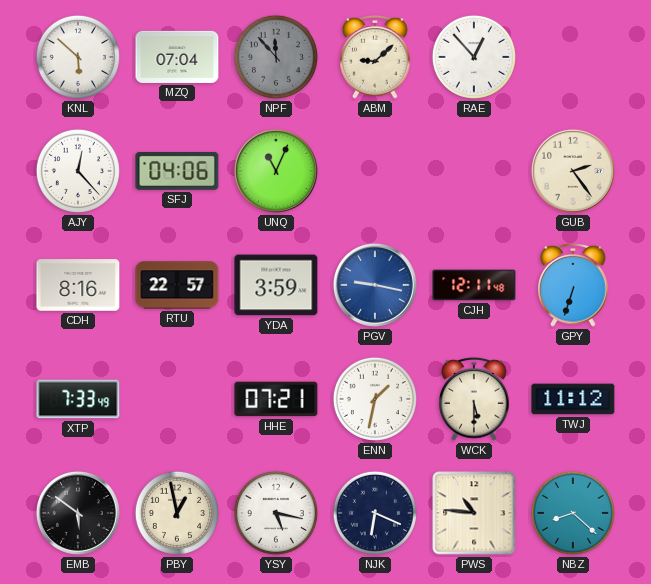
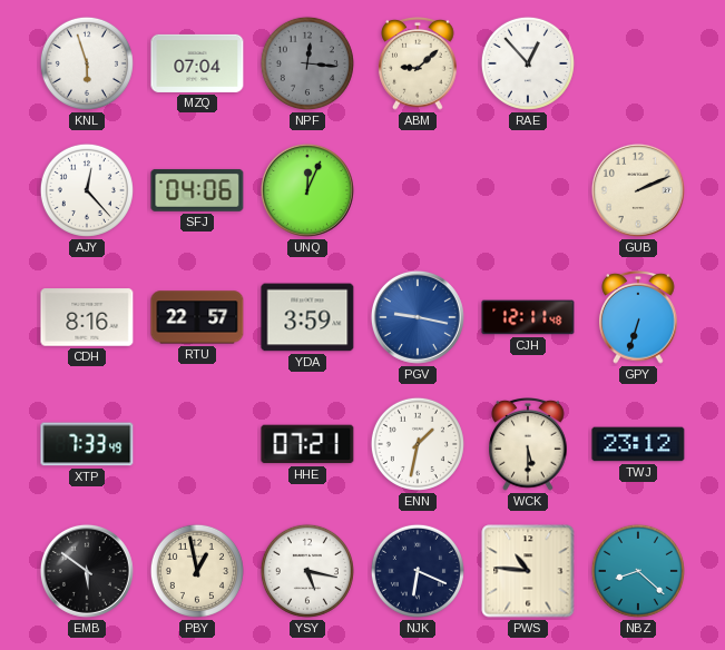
KNL: 5:52 -> 5:57
NPF: 11:53 -> 12:16
UNQ: 11:04 -> 12:04
GUB: 2:24 -> 2:11
TWJ: 11:12 -> 23:12
